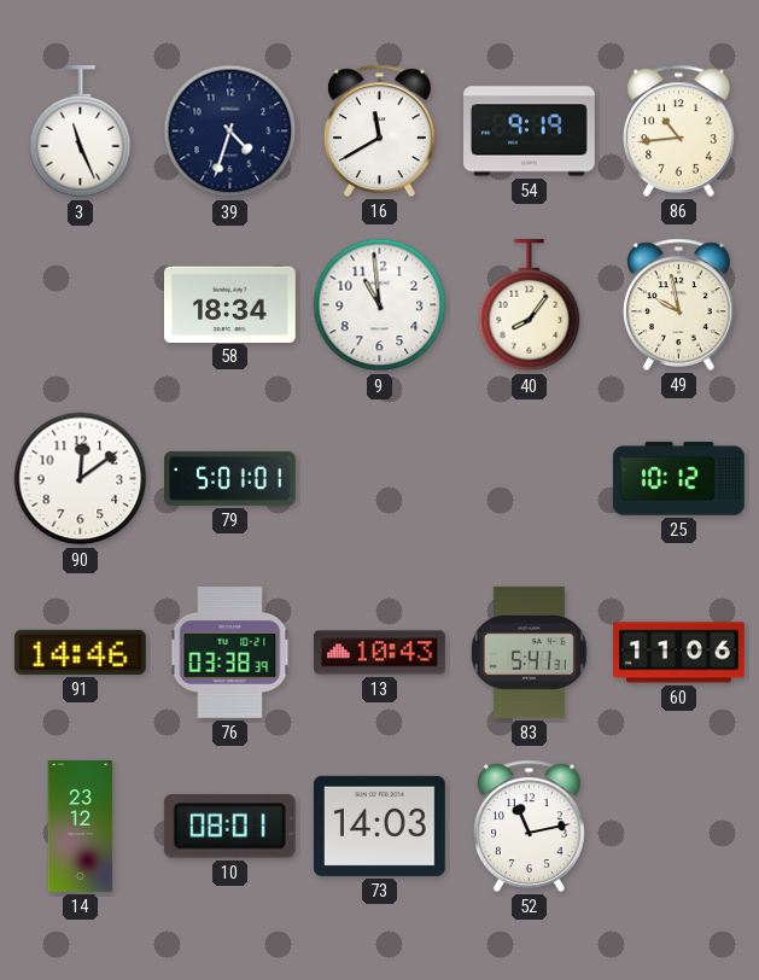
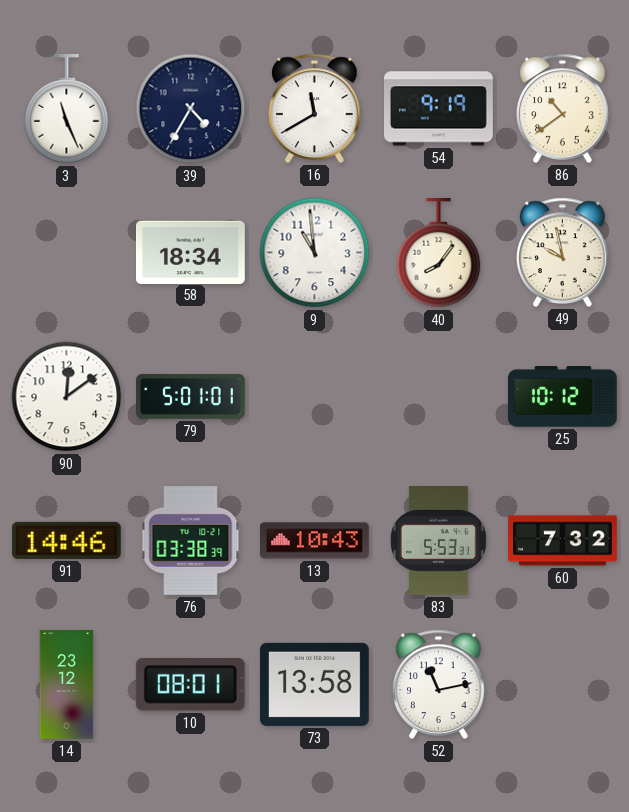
39: 4:33 -> 4:35
86: 10:44 -> 10:39
83: 5:41 -> 5:53
60: 11:06 -> 7:32
73: 14:03 -> 13:58
